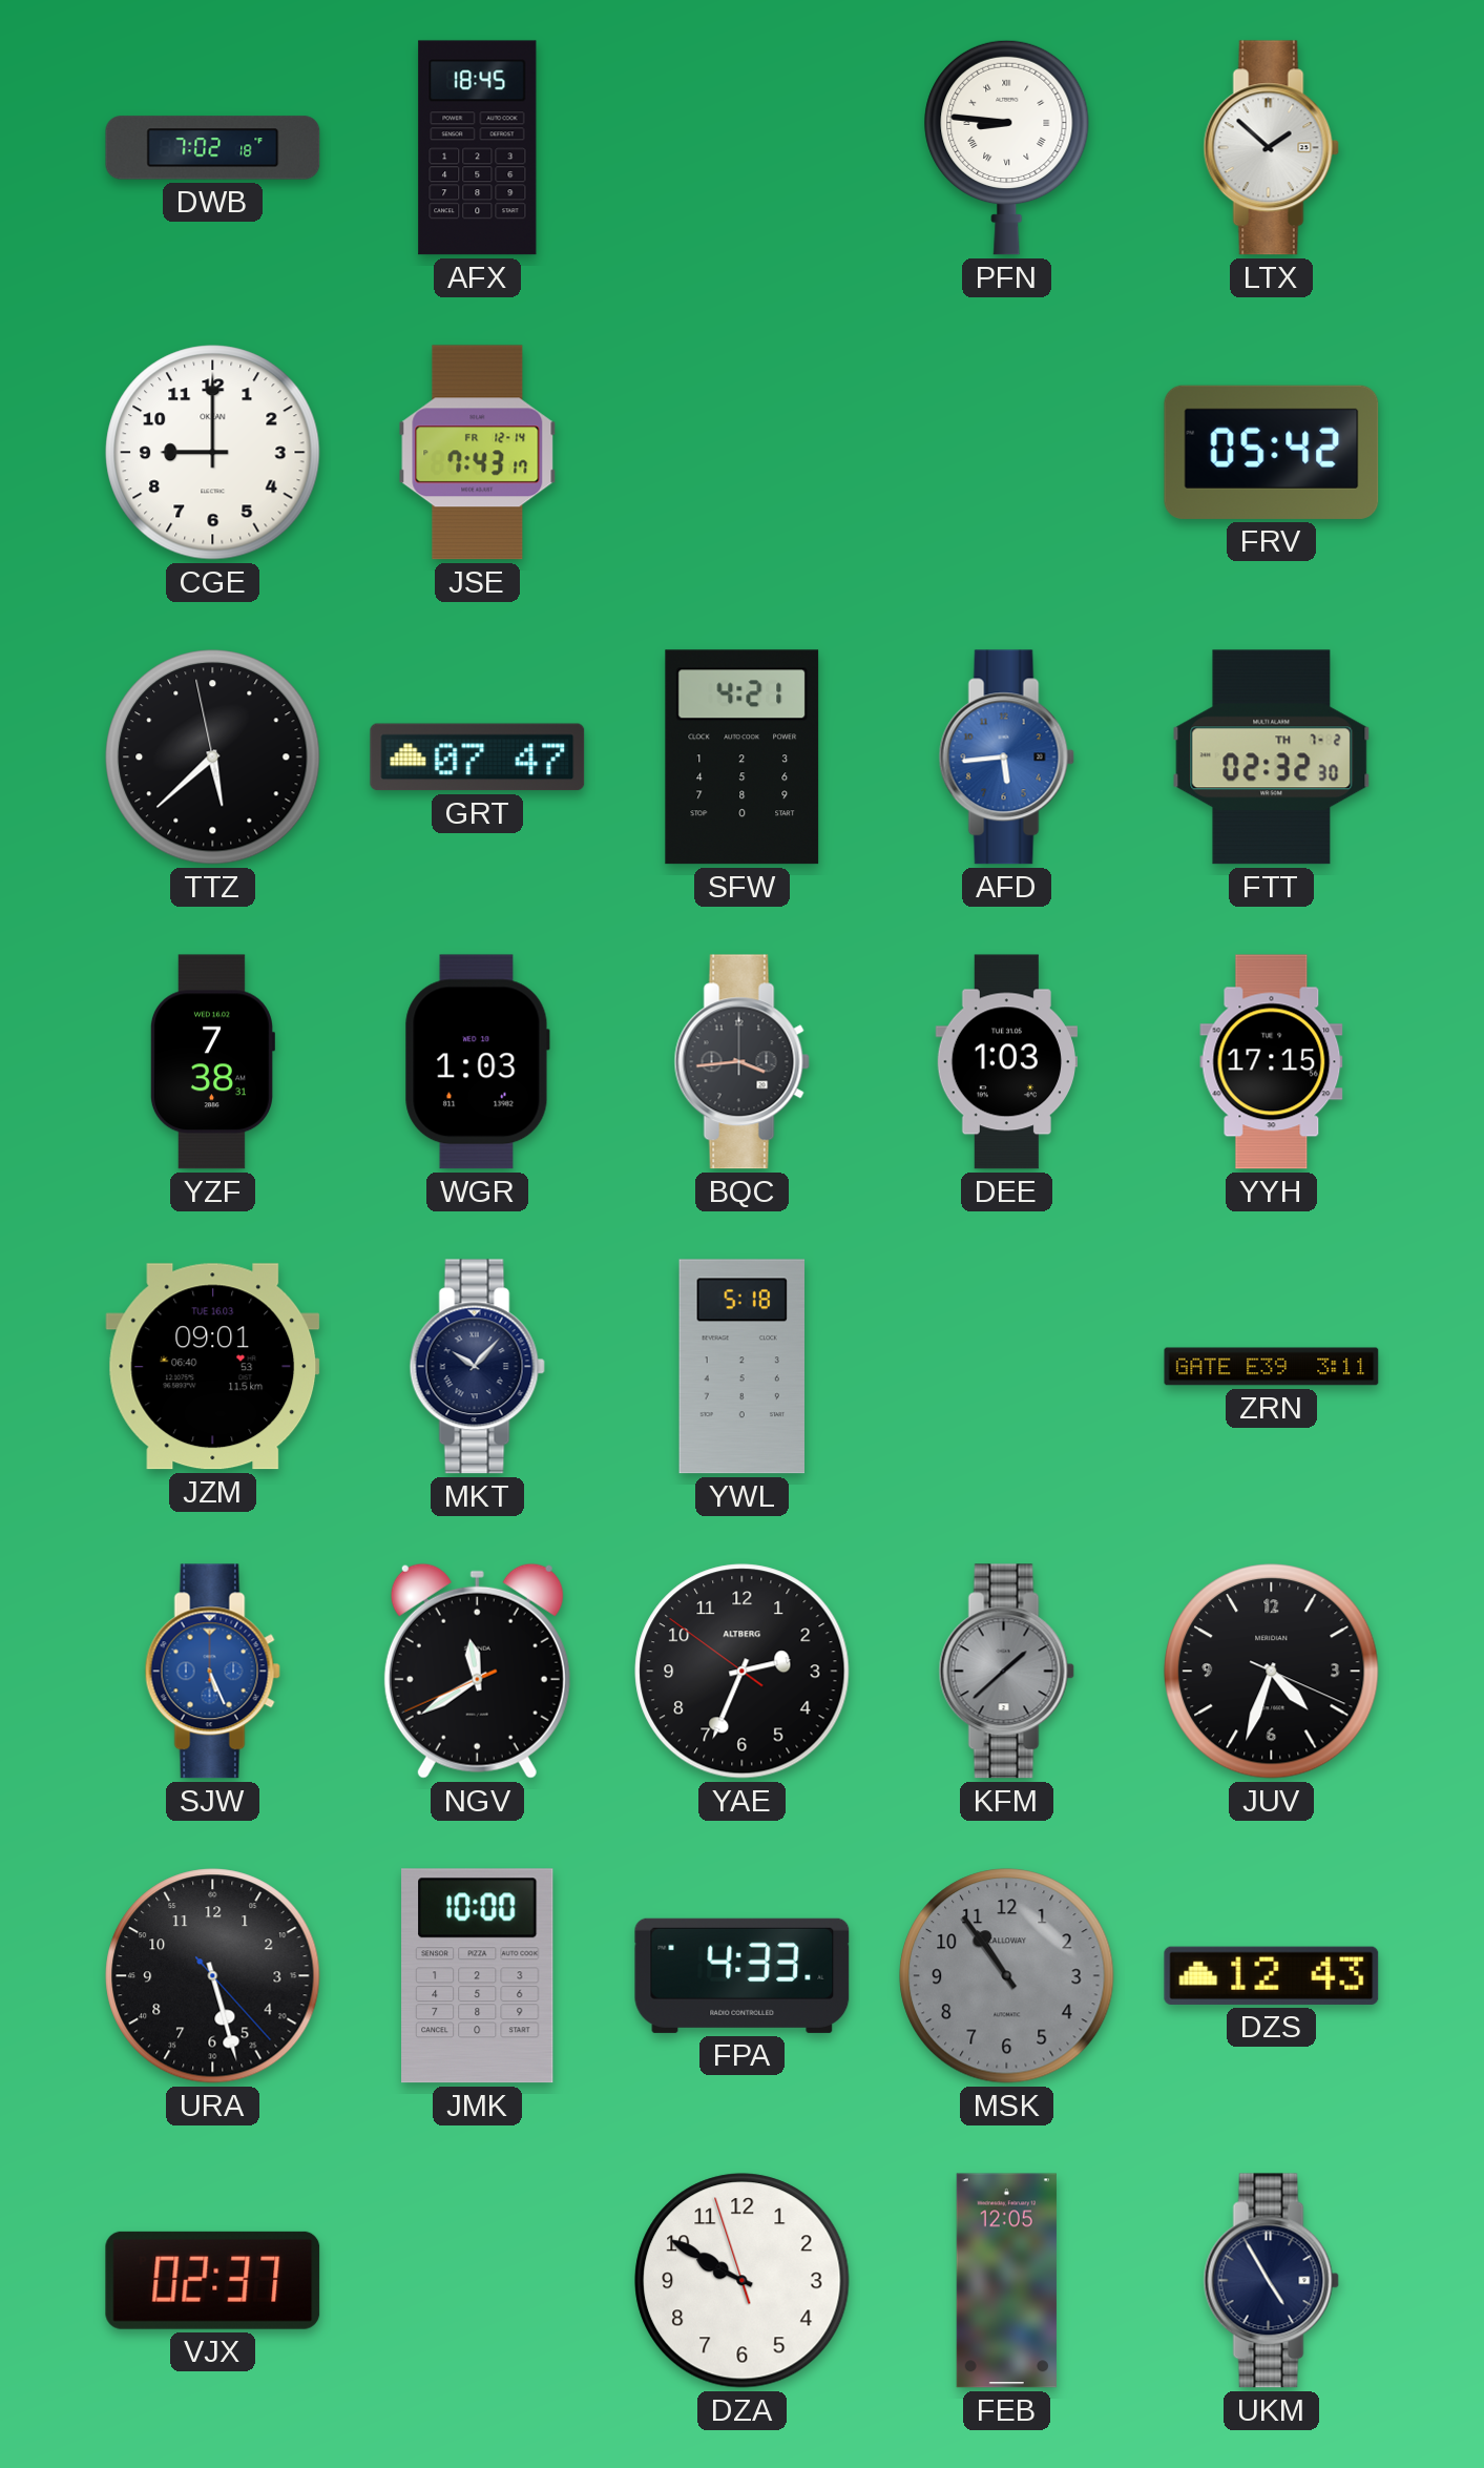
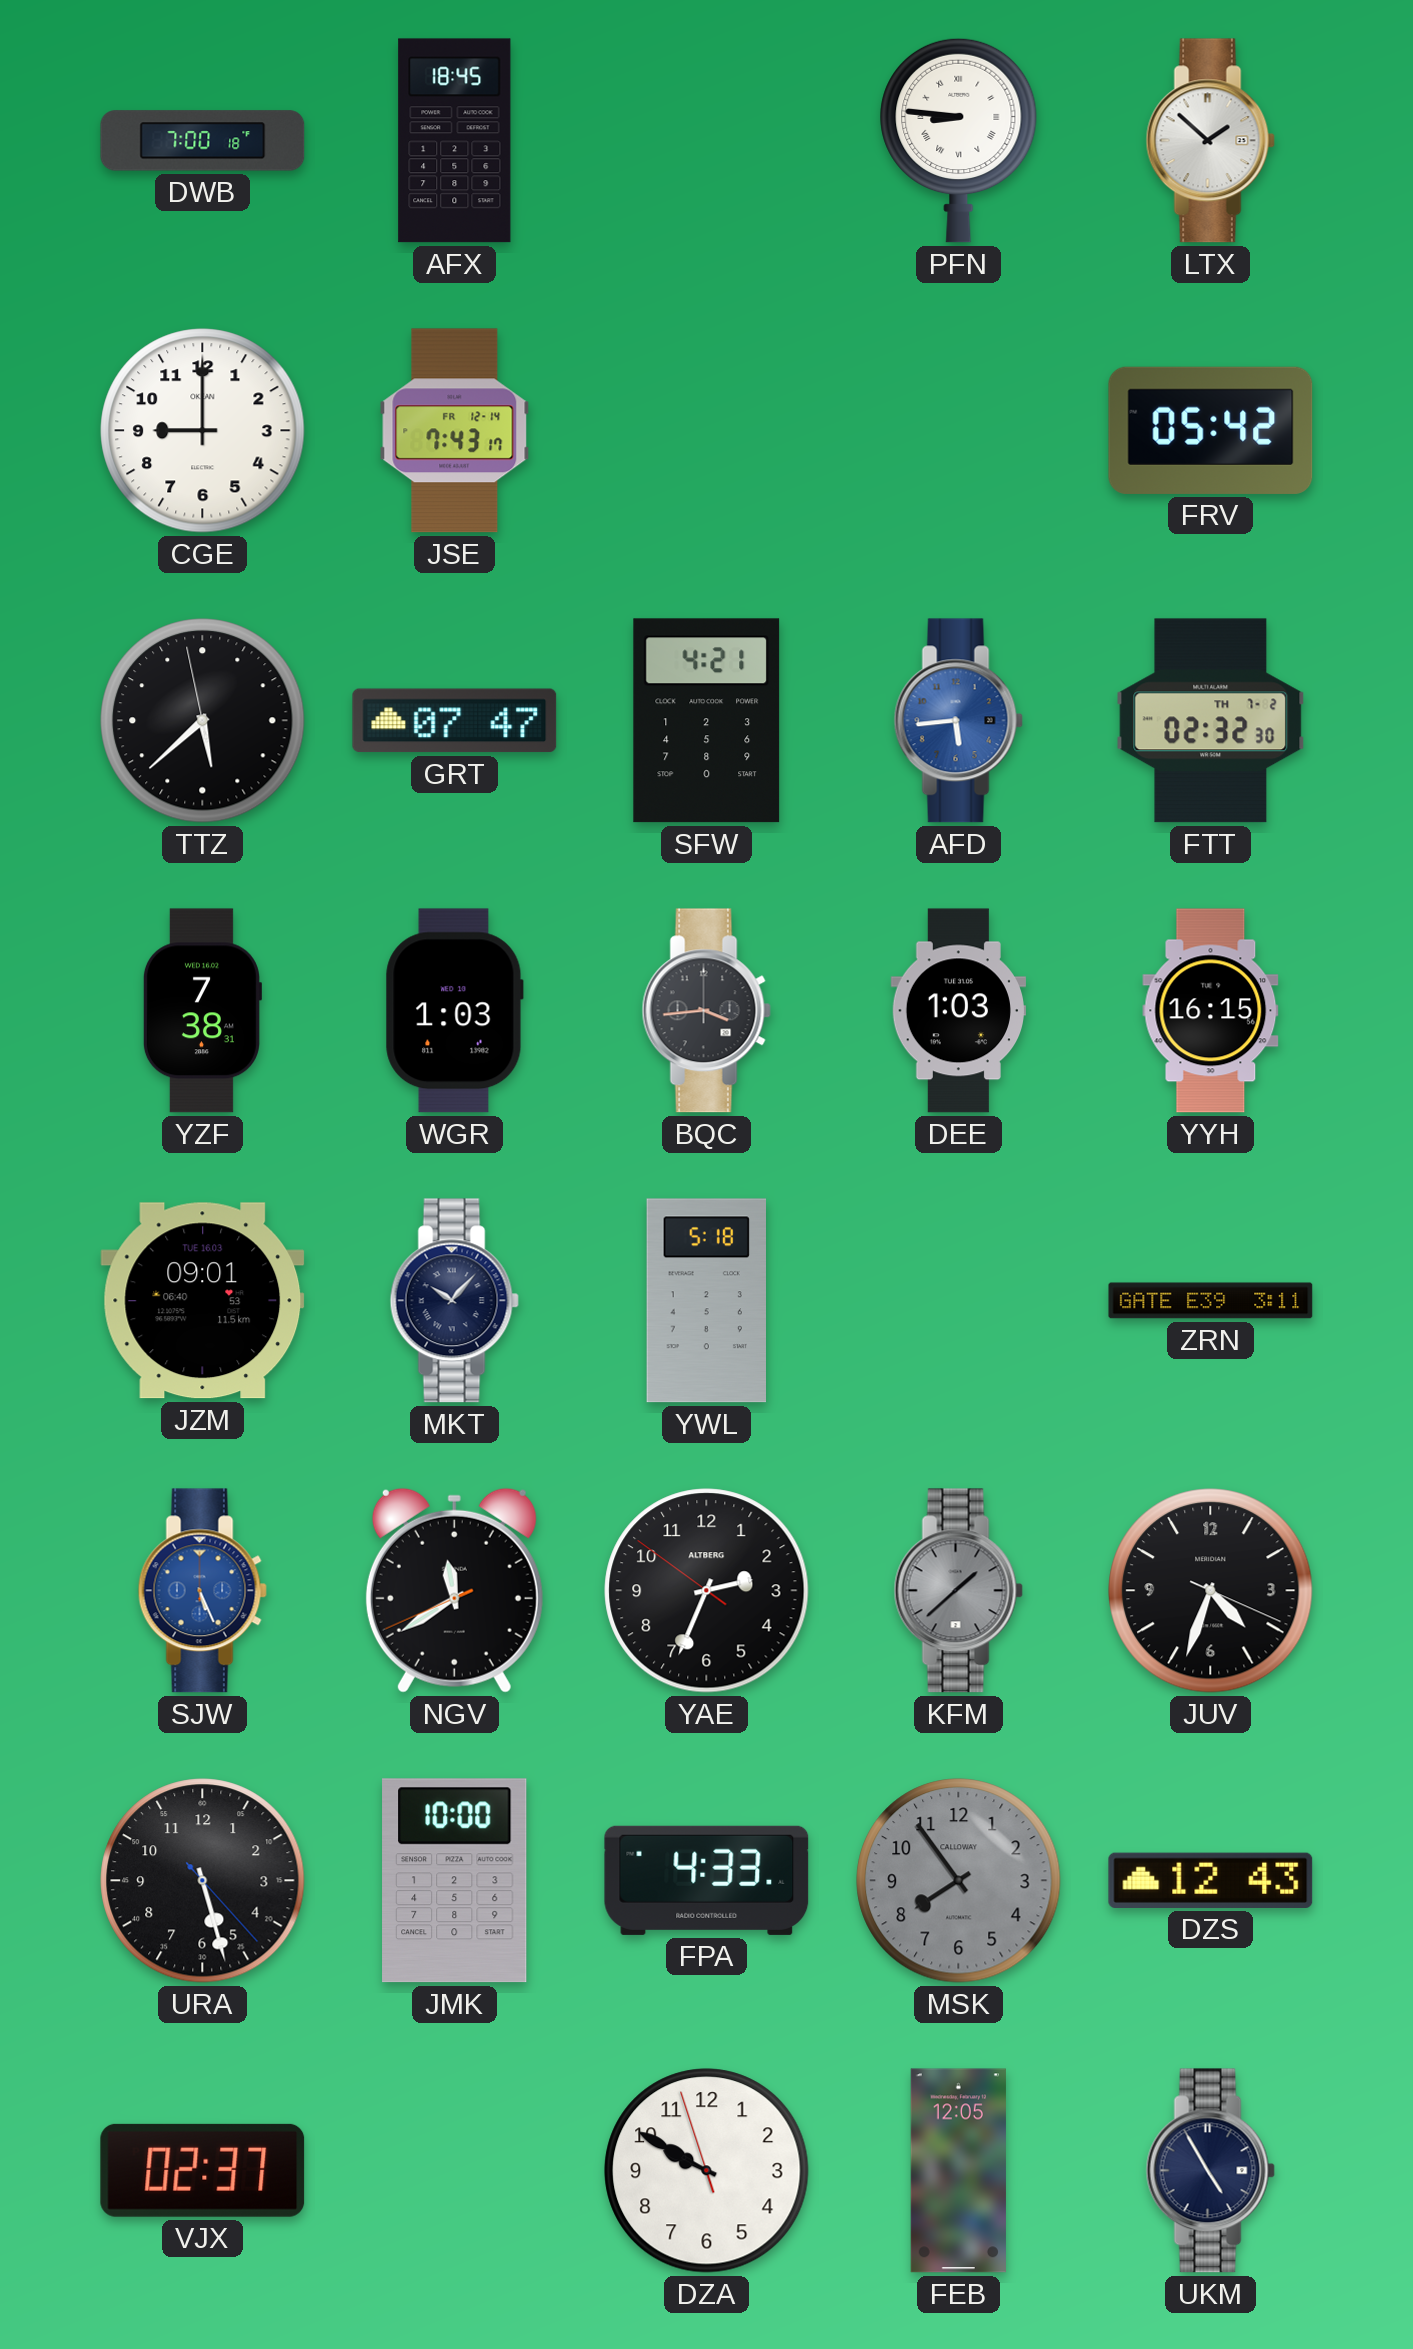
DWB: 7:02 -> 7:00
YYH: 17:15 -> 16:15
MSK: 10:54 -> 7:54
